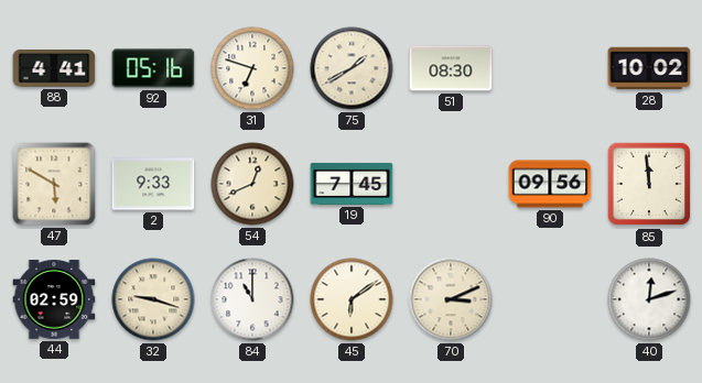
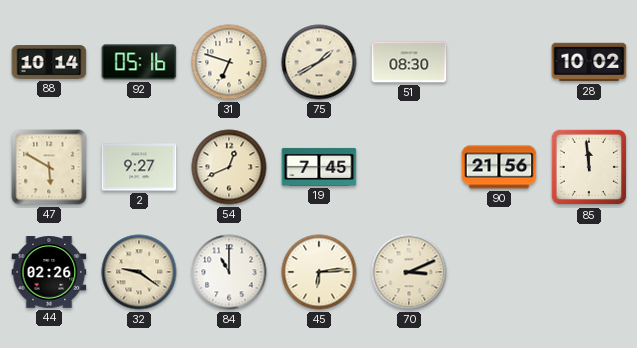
88: 4:41 -> 10:14
2: 9:33 -> 9:27
90: 09:56 -> 21:56
44: 02:59 -> 02:26
32: 9:18 -> 9:21
45: 6:09 -> 6:14
40: 12:12 -> none
